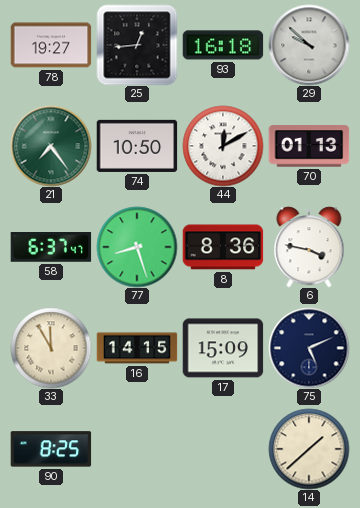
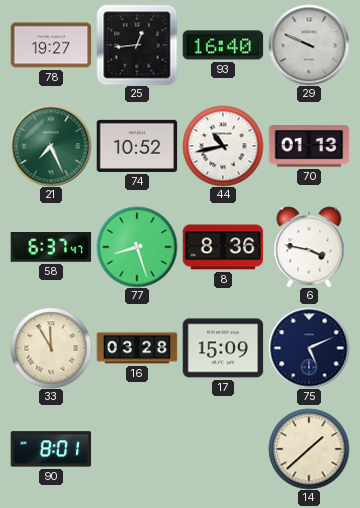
93: 16:18 -> 16:40
29: 9:52 -> 9:49
21: 7:24 -> 7:26
74: 10:50 -> 10:52
44: 12:10 -> 10:43
16: 14:15 -> 03:28
90: 8:25 -> 8:01
